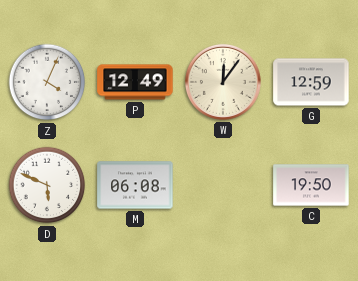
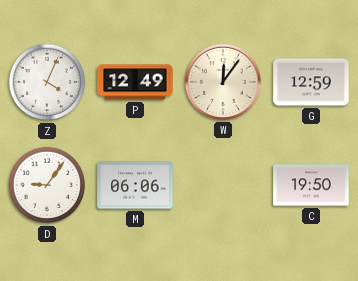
D: 5:49 -> 9:06
M: 06:08 -> 06:06
